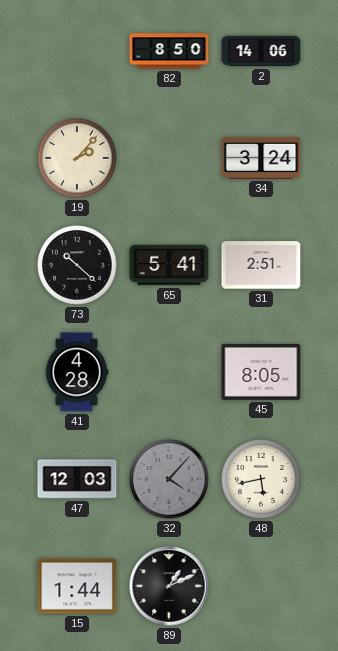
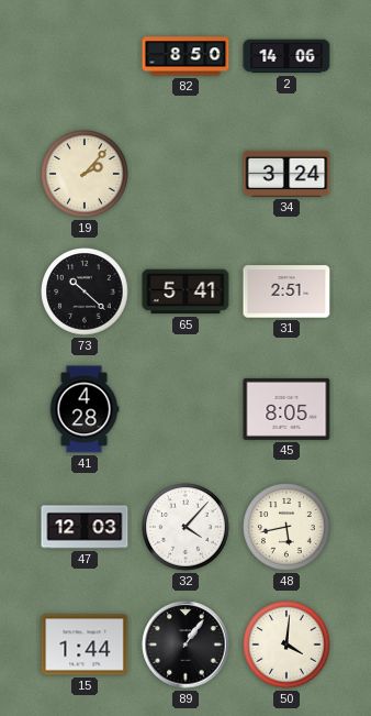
32 dial: grey -> white
89: 1:11 -> 1:06
50: none -> 4:01
